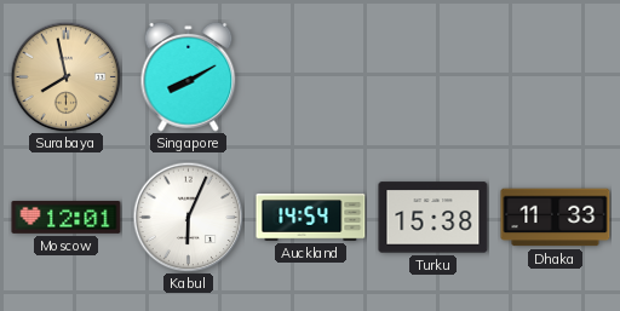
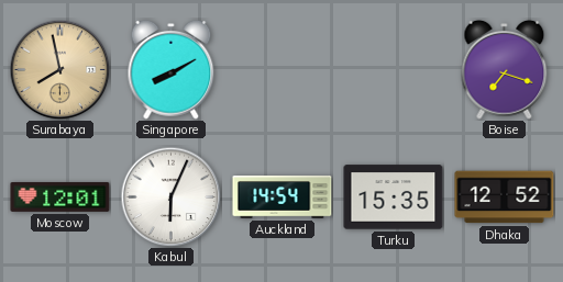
Boise: none -> 7:18
Turku: 15:38 -> 15:35
Dhaka: 11:33 -> 12:52
